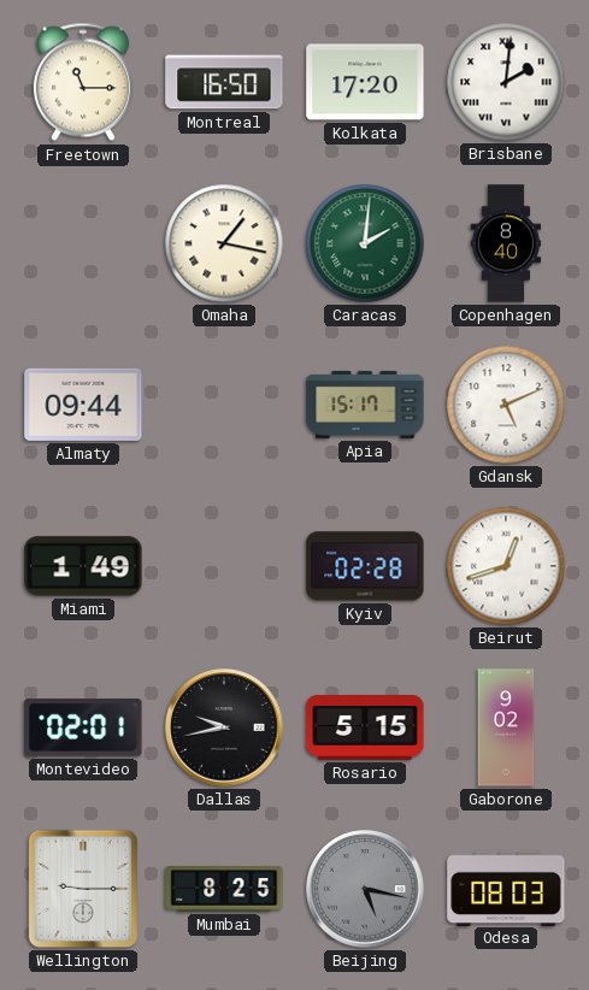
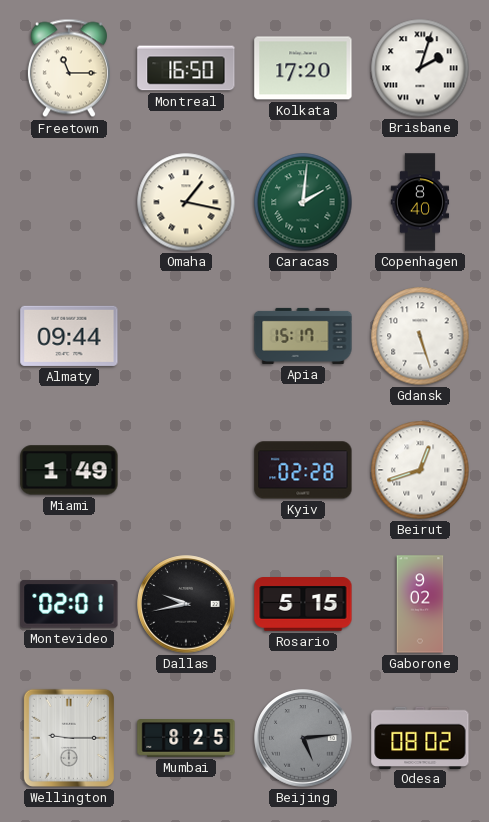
Brisbane: 2:01 -> 2:03
Gdansk: 5:11 -> 5:27
Beijing: 5:17 -> 5:14
Odesa: 08:03 -> 08:02
